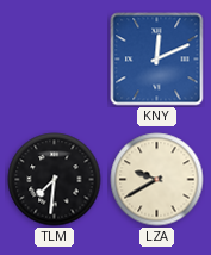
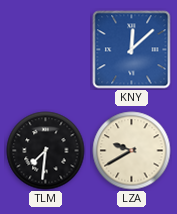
KNY: 12:11 -> 12:08
